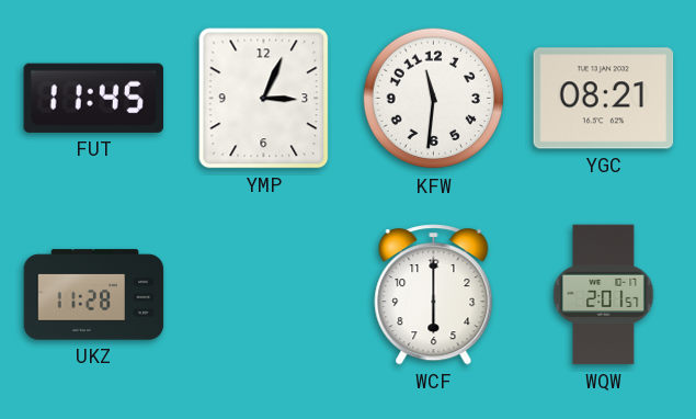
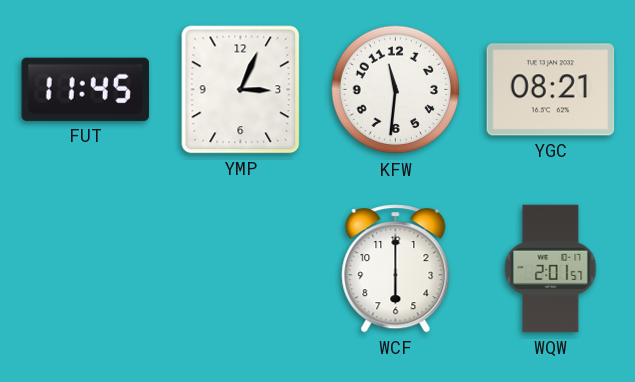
UKZ: 11:28 -> none
